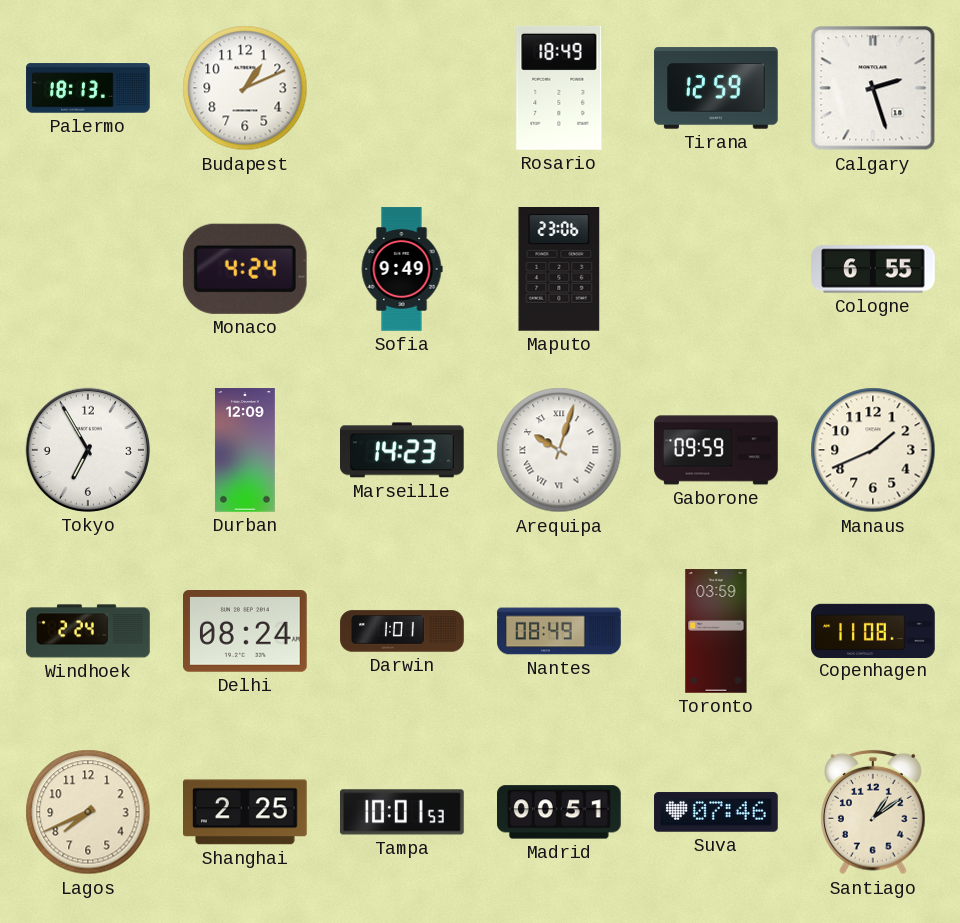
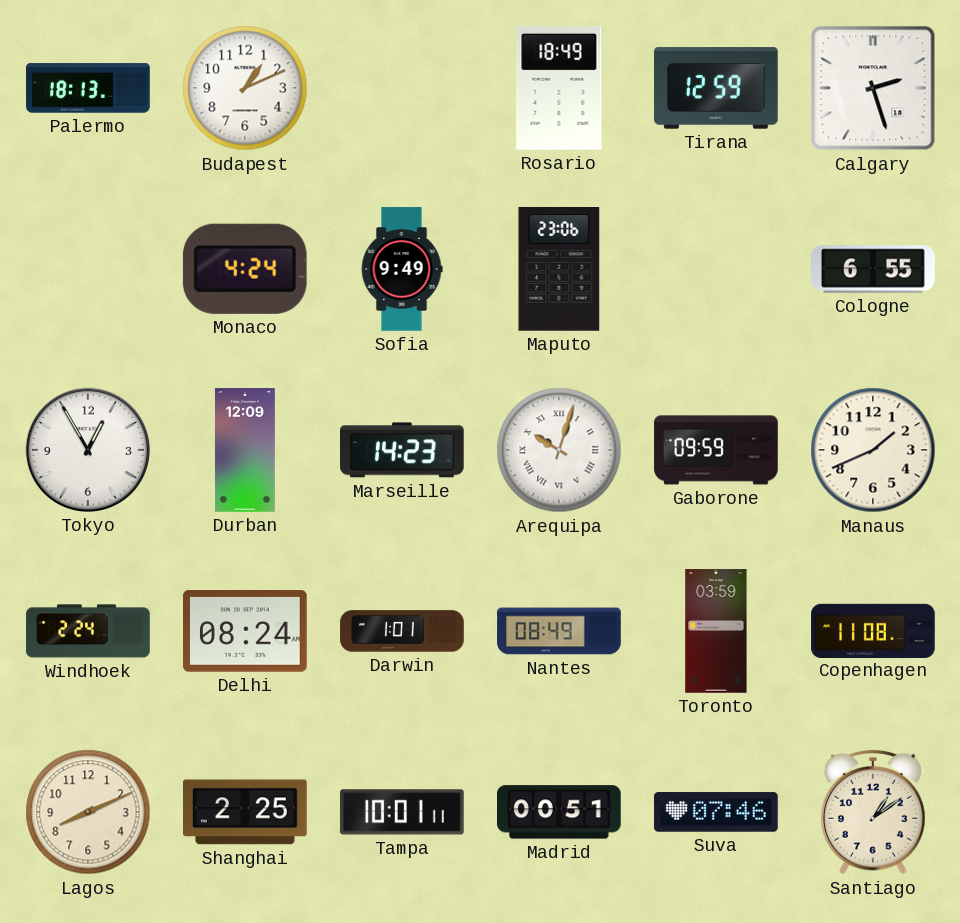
Tokyo: 6:55 -> 12:55
Lagos: 7:41 -> 8:11
Tampa: 10:01:53 -> 10:01:11
